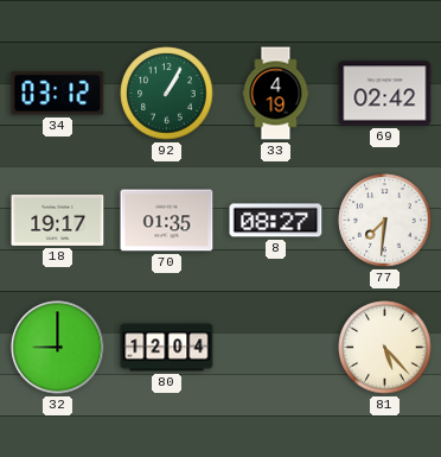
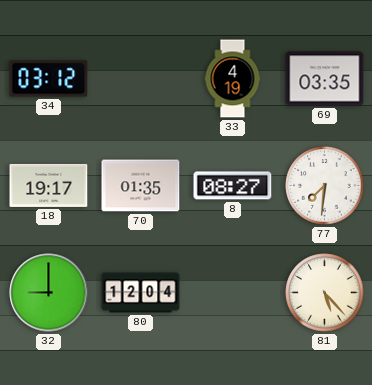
92: 1:05 -> none
69: 02:42 -> 03:35
